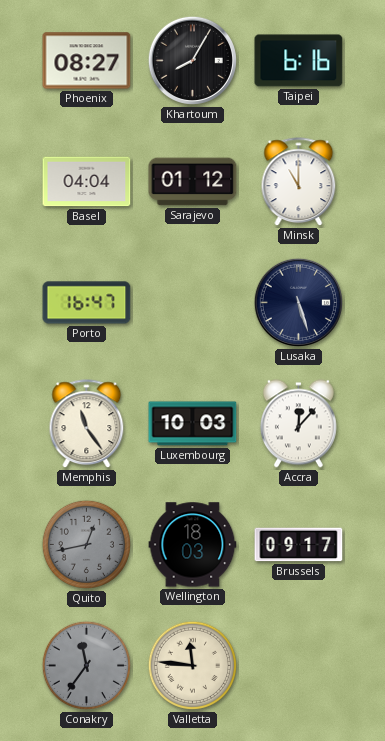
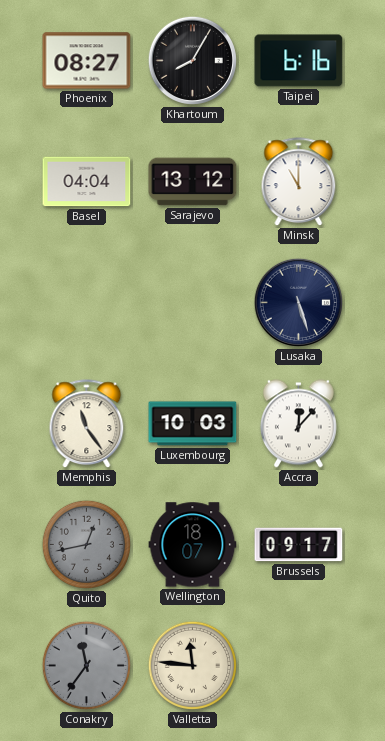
Sarajevo: 01:12 -> 13:12
Porto: 16:47 -> none
Wellington: 18:03 -> 18:07
